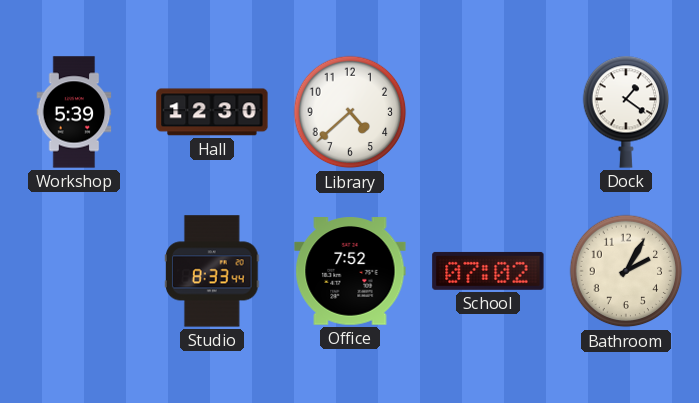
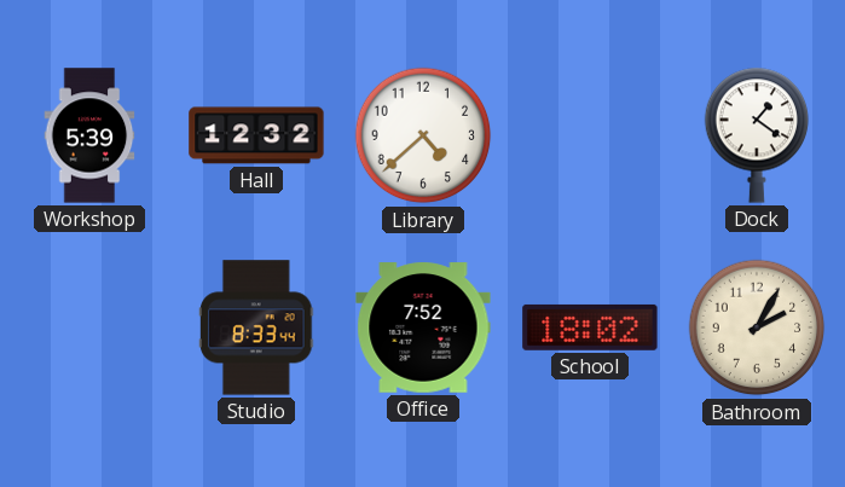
Hall: 12:30 -> 12:32
School: 07:02 -> 18:02
